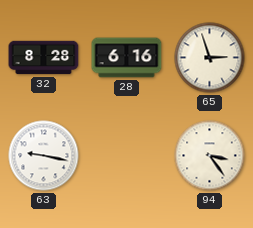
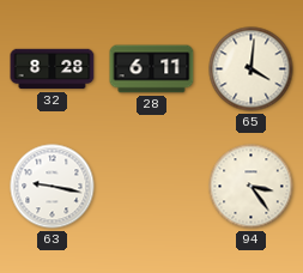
28: 6:16 -> 6:11
65: 2:57 -> 4:01
